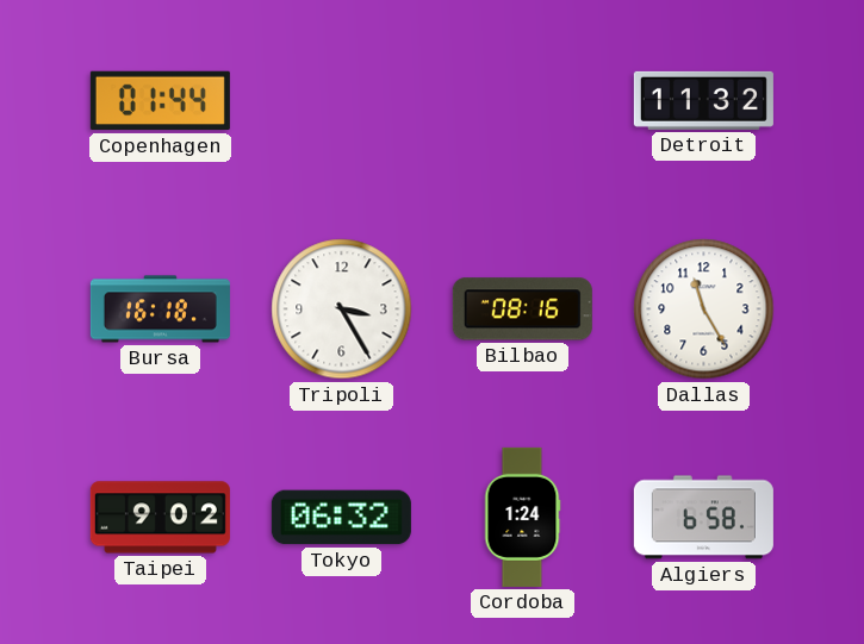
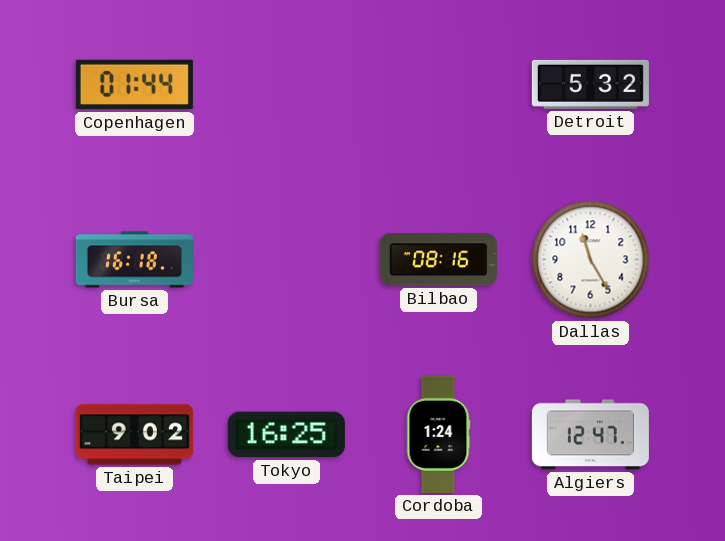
Detroit: 11:32 -> 5:32
Tripoli: 3:25 -> none
Tokyo: 06:32 -> 16:25
Algiers: 6:58 -> 12:47
